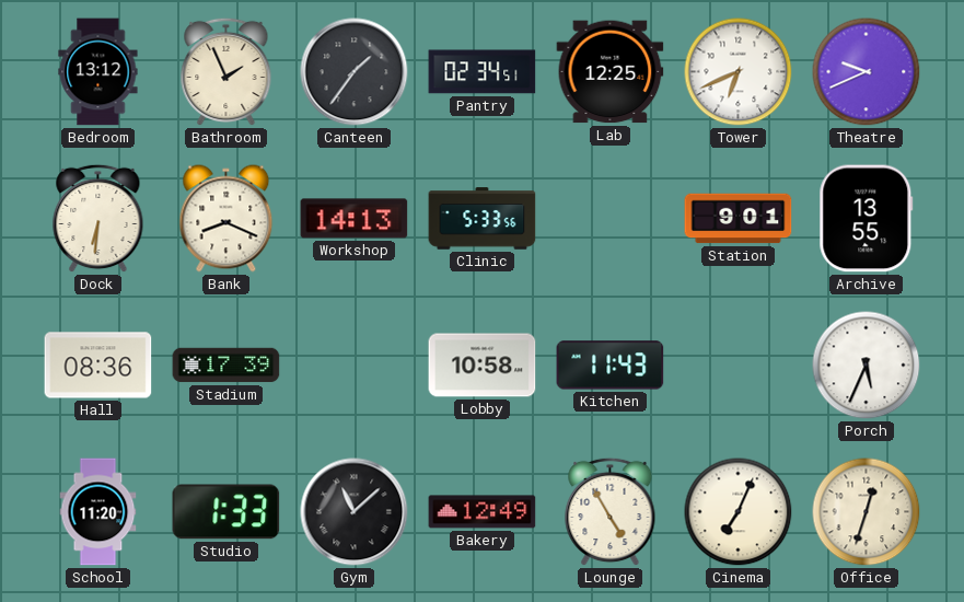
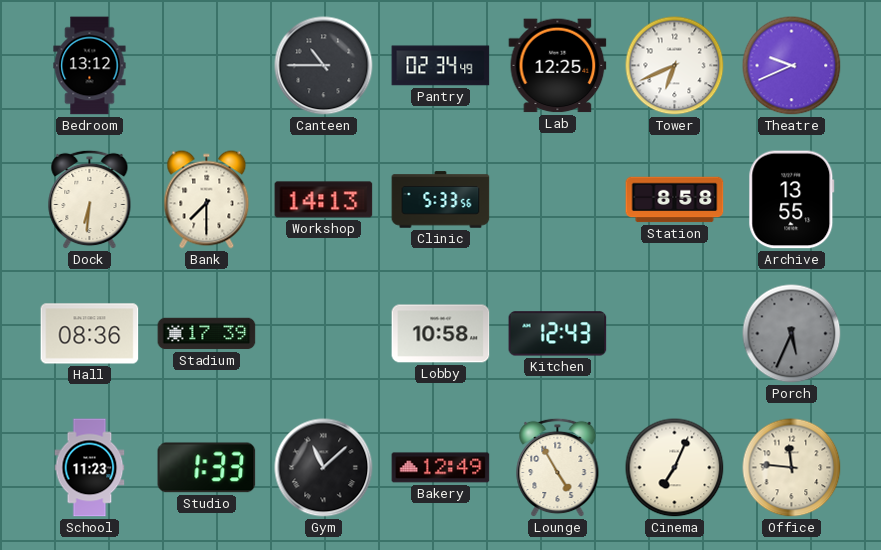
Bathroom: 1:56 -> none
Canteen: 1:36 -> 10:45
Pantry: 02:34:51 -> 02:34:49
Bank: 8:19 -> 7:30
Station: 9:01 -> 8:58
Kitchen: 11:43 -> 12:43
Porch dial: white -> grey
School: 11:20 -> 11:23
Office: 12:33 -> 11:46
